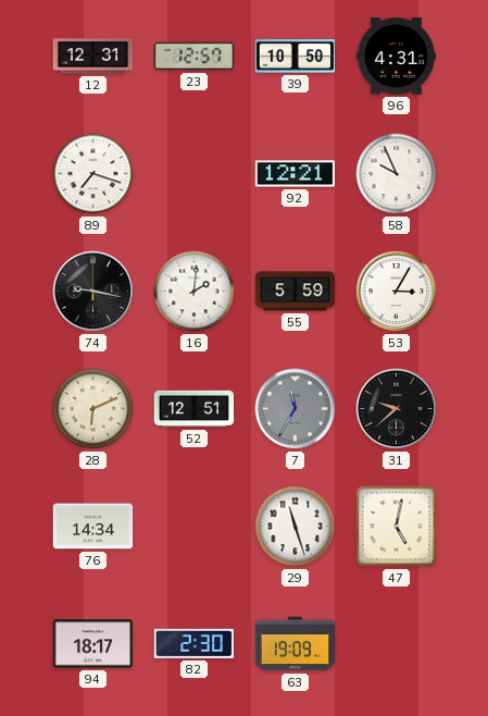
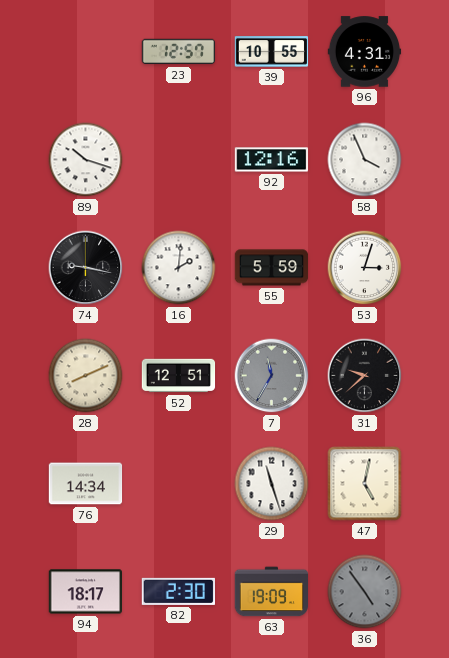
12: 12:31 -> none
39: 10:50 -> 10:55
89: 7:18 -> 10:18
92: 12:21 -> 12:16
58: 9:56 -> 3:56
53: 3:05 -> 3:03
28: 6:11 -> 8:11
36: none -> 4:54
